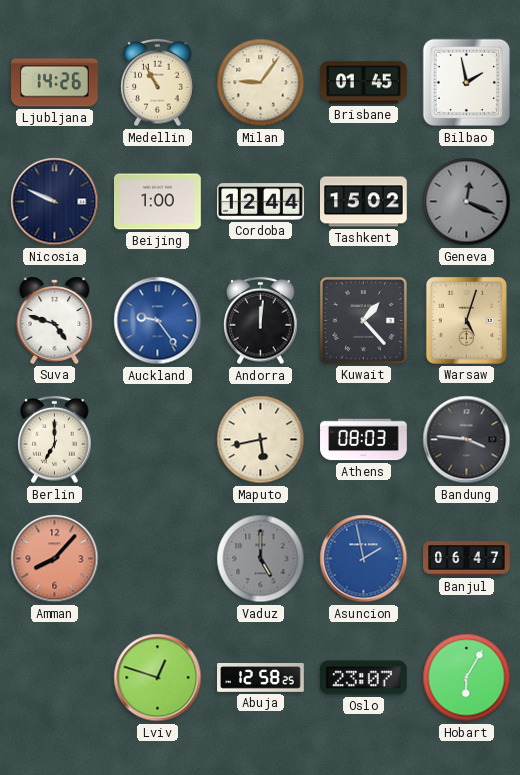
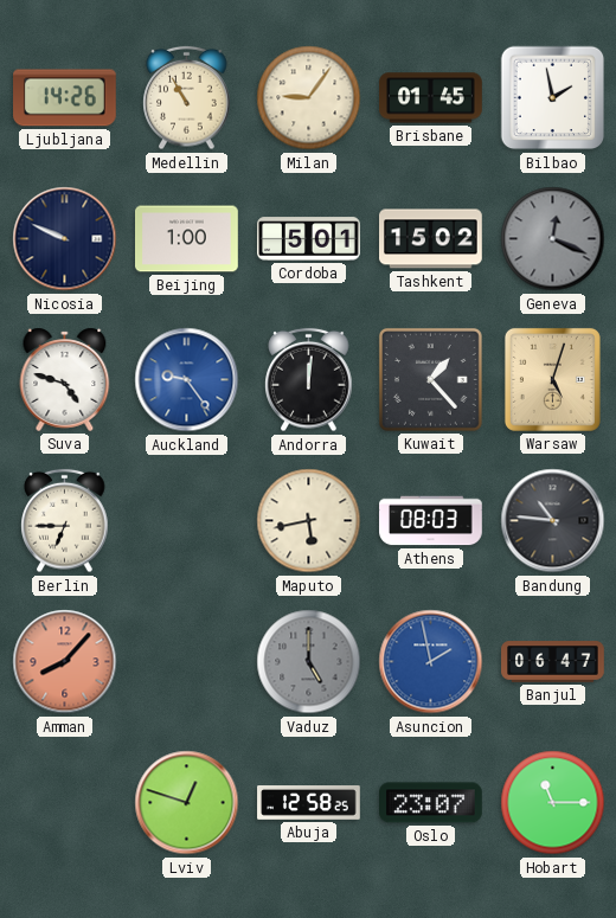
Cordoba: 12:44 -> 5:01
Berlin: 7:00 -> 6:45
Bandung: 3:46 -> 10:46
Hobart: 6:05 -> 11:15
